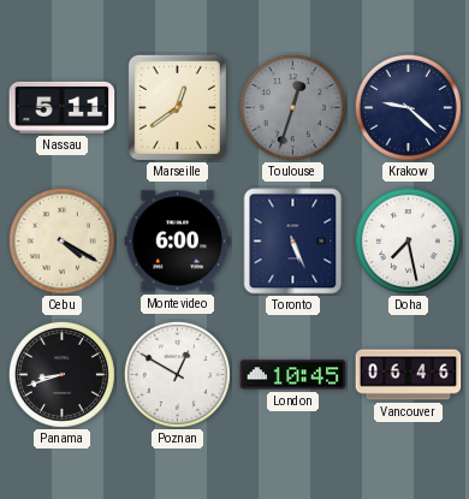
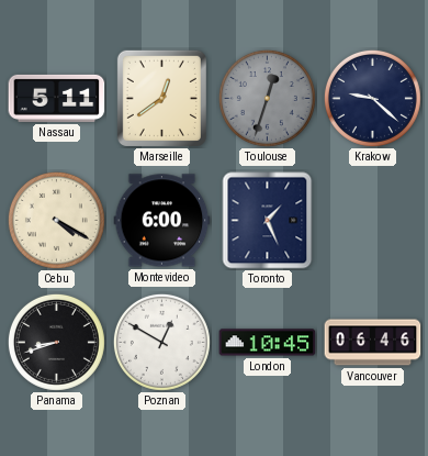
Toronto: 5:26 -> 1:26
Doha: 7:28 -> none
